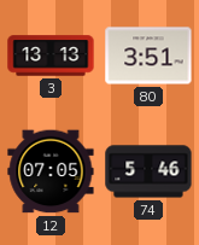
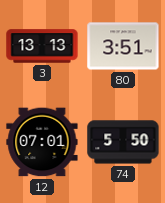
12: 07:05 -> 07:01
74: 5:46 -> 5:50
